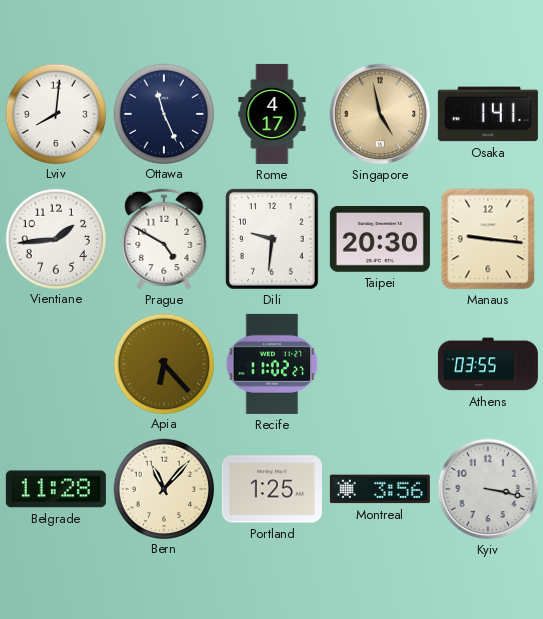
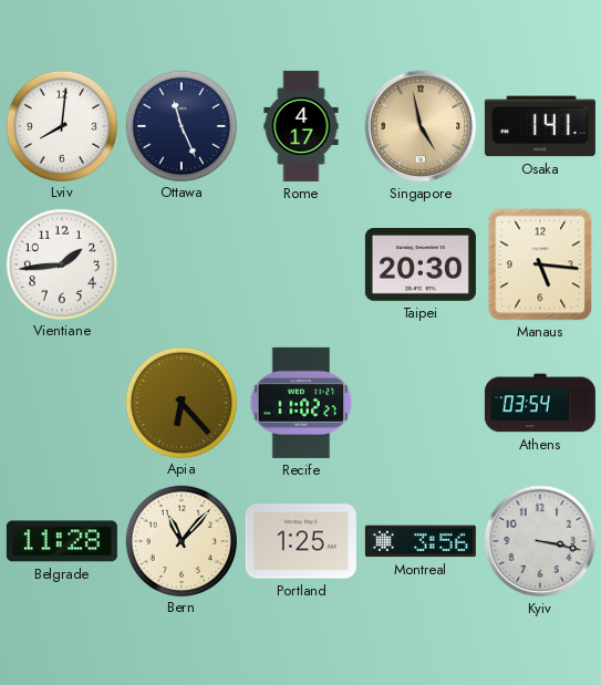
Prague: 4:50 -> none
Dili: 9:31 -> none
Manaus: 9:16 -> 5:16
Athens: 03:55 -> 03:54
